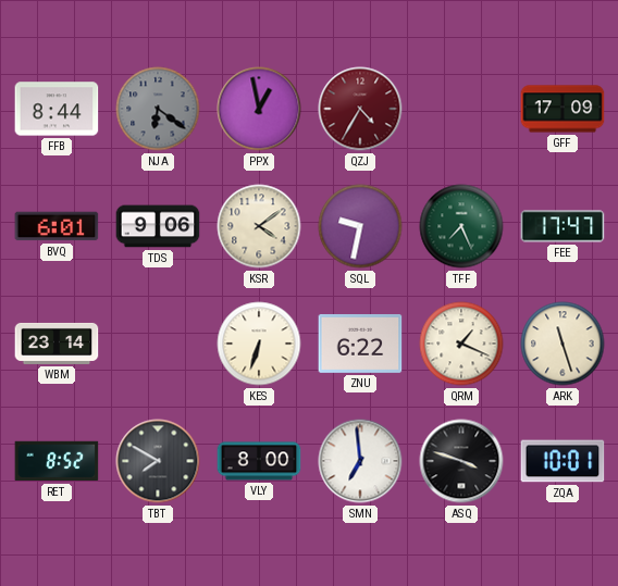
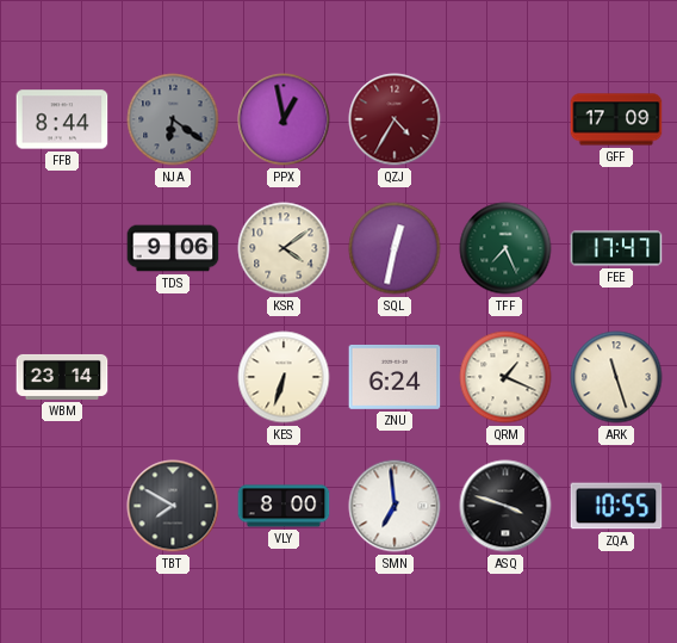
BVQ: 6:01 -> none
SQL: 9:32 -> 12:32
ZNU: 6:22 -> 6:24
RET: 8:52 -> none
ZQA: 10:01 -> 10:55
